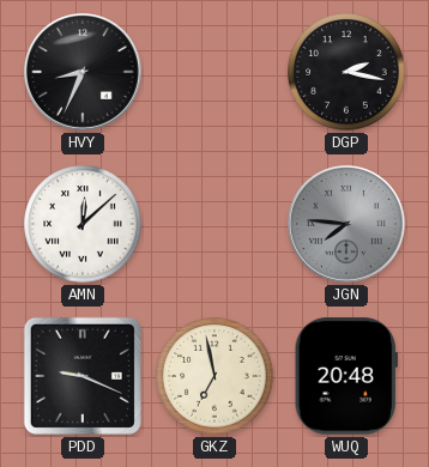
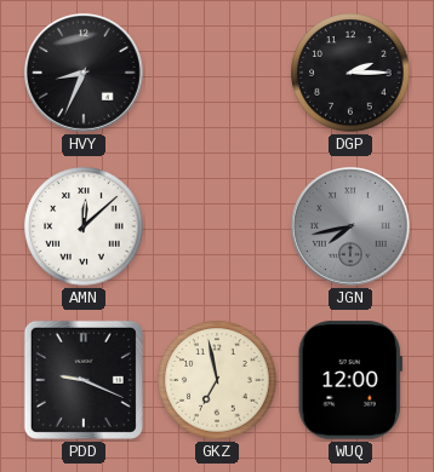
DGP: 2:17 -> 2:15
JGN: 7:46 -> 7:43
WUQ: 20:48 -> 12:00
